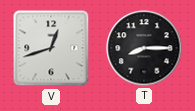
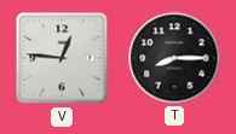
V: 12:42 -> 12:46
